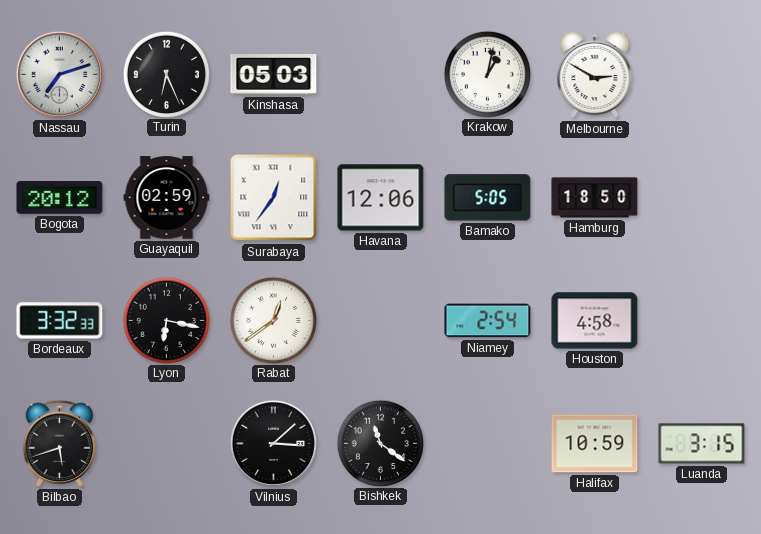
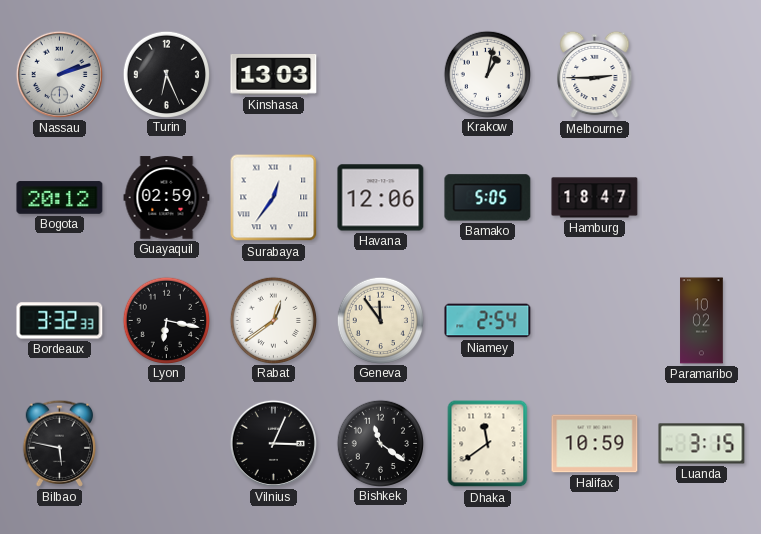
Nassau: 7:12 -> 2:12
Kinshasa: 05:03 -> 13:03
Melbourne: 2:50 -> 2:45
Hamburg: 18:50 -> 18:47
Geneva: none -> 11:54
Houston: 4:58 -> none
Paramaribo: none -> 10:02
Bilbao: 5:42 -> 5:47
Vilnius: 3:08 -> 3:04
Dhaka: none -> 11:39
